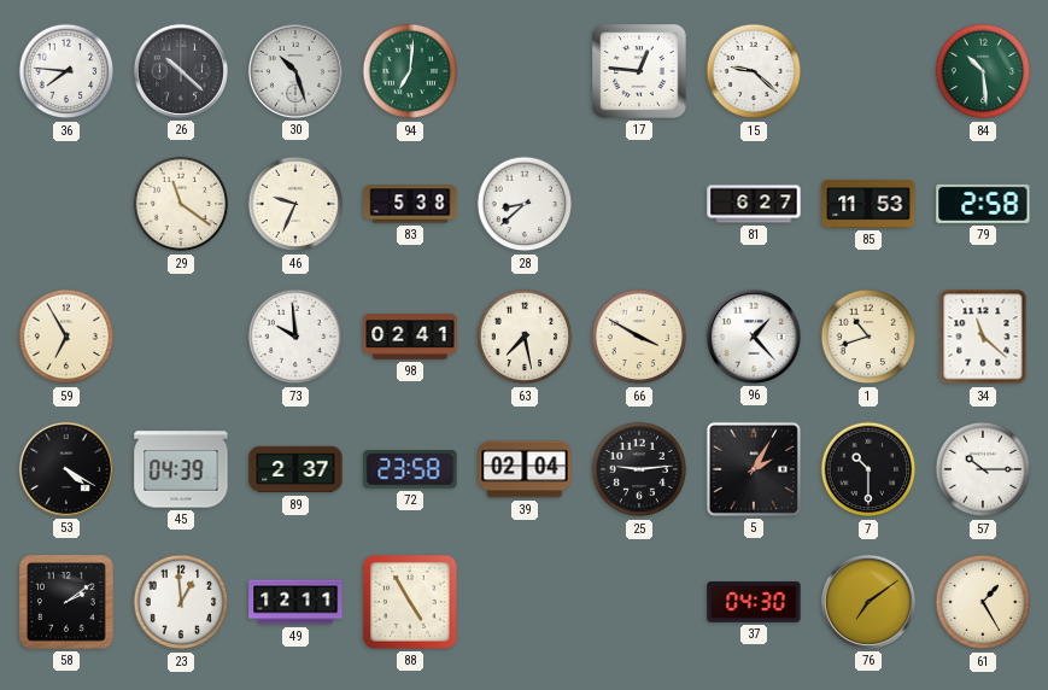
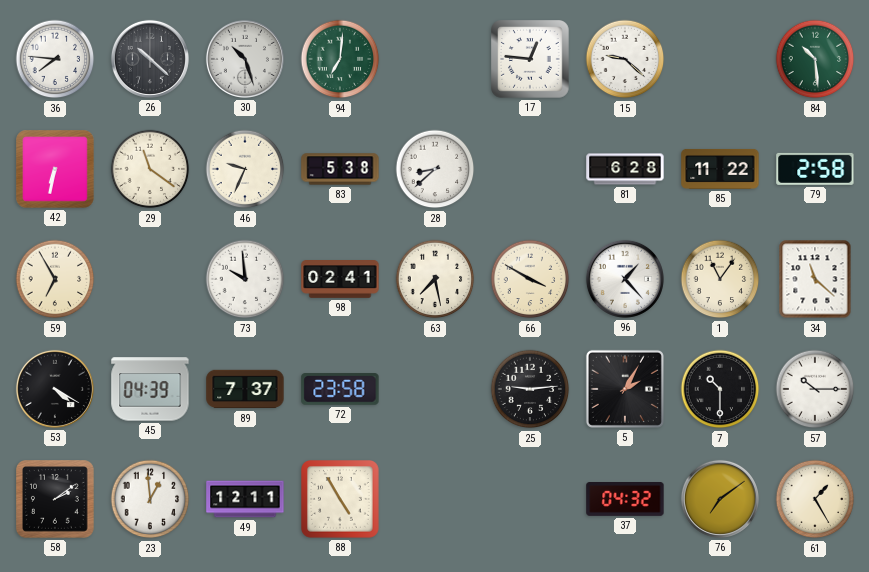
42: none -> 6:32
81: 6:27 -> 6:28
85: 11:53 -> 11:22
1: 10:42 -> 11:06
89: 2:37 -> 7:37
39: 02:04 -> none
37: 04:30 -> 04:32
